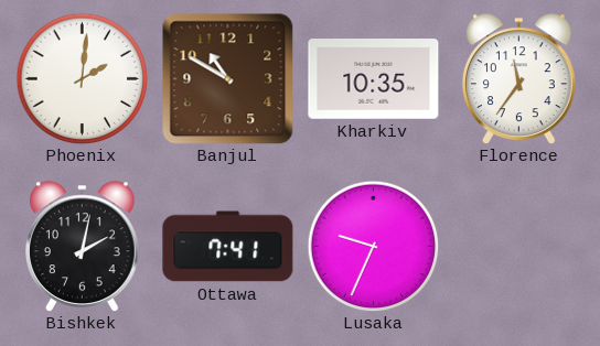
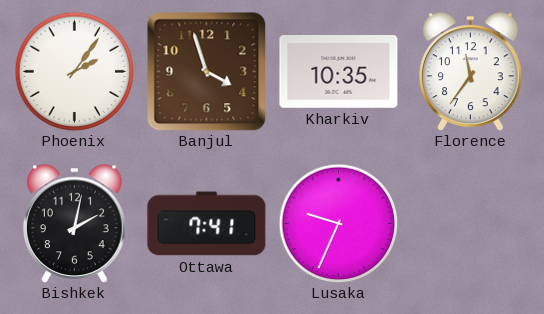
Phoenix: 2:01 -> 2:06
Banjul: 10:50 -> 3:57
